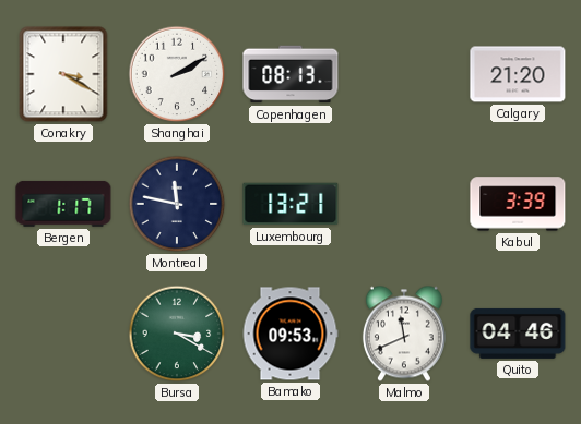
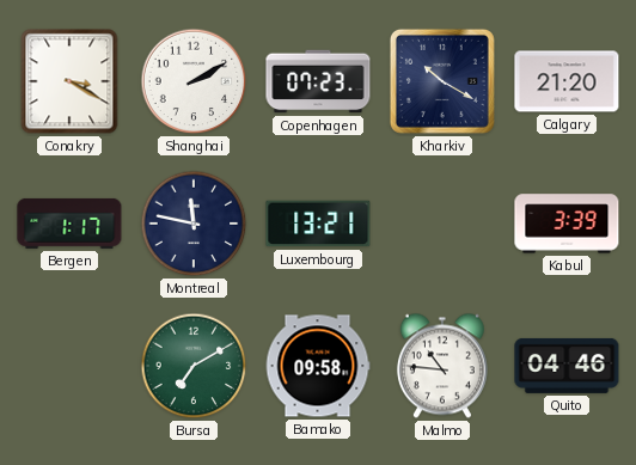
Copenhagen: 08:13 -> 07:23
Kharkiv: none -> 10:20
Bursa: 3:20 -> 7:10
Bamako: 09:53 -> 09:58
Malmo: 11:41 -> 10:46
